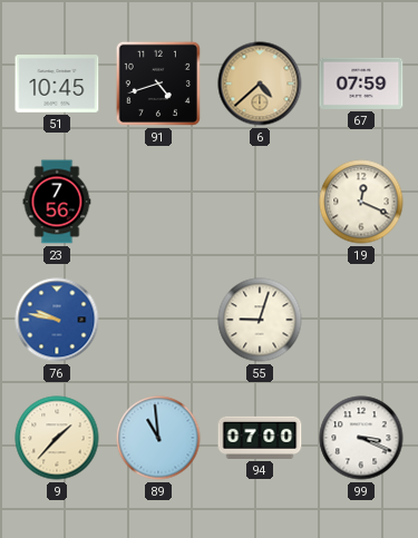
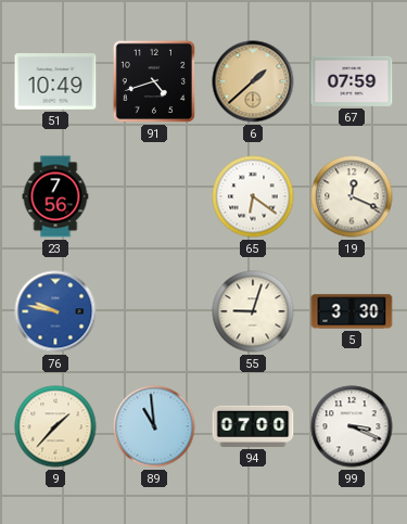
51: 10:45 -> 10:49
6: 4:38 -> 1:38
65: none -> 6:21
5: none -> 3:30
